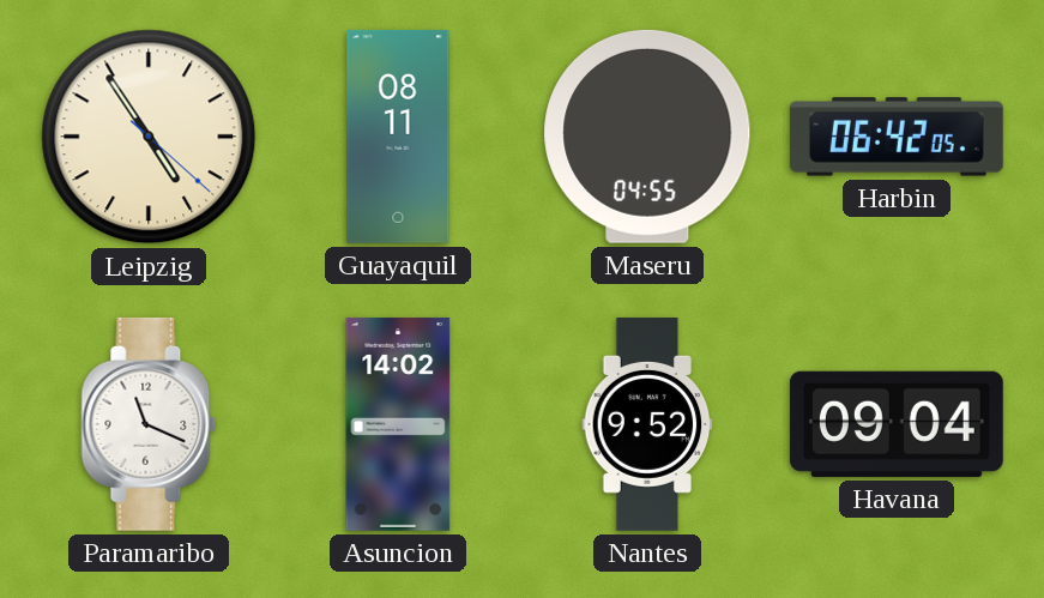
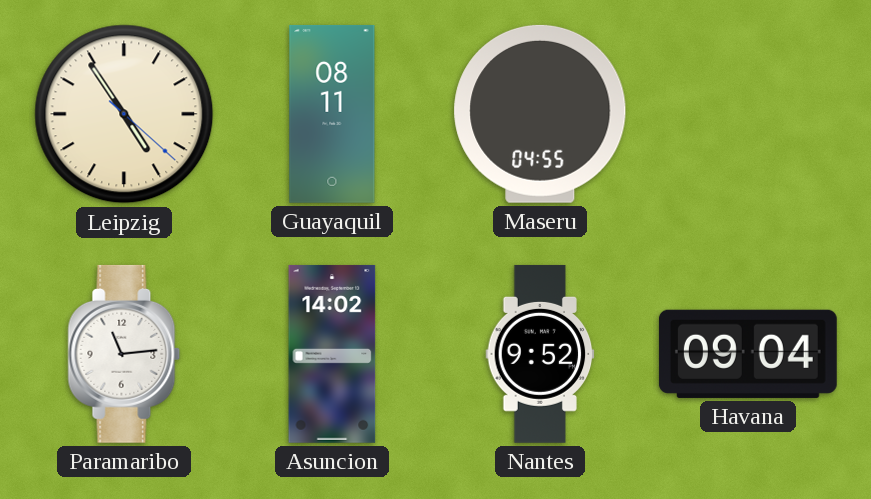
Harbin: 06:42 -> none
Paramaribo: 11:19 -> 11:14
